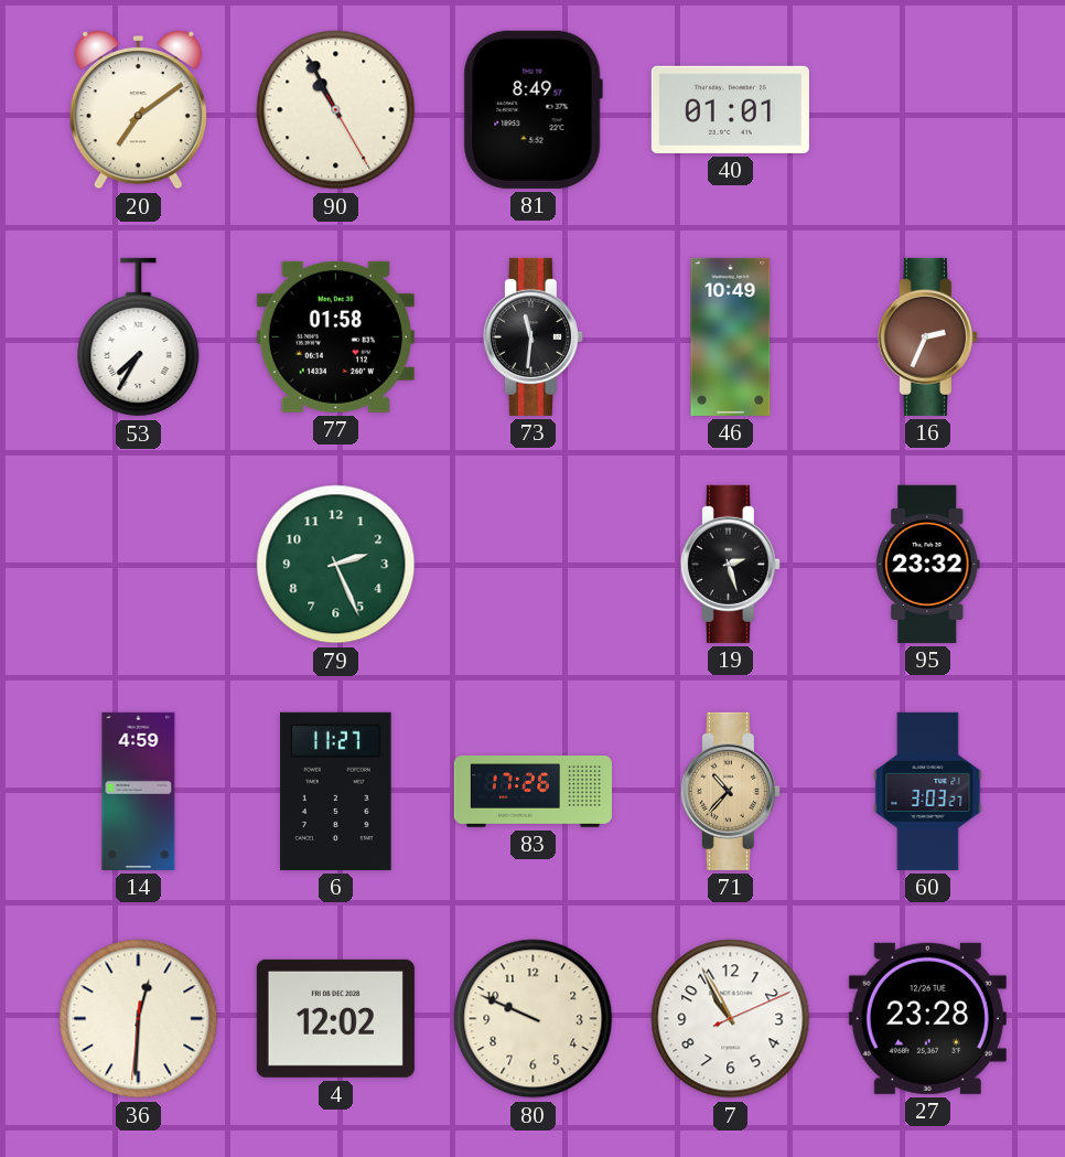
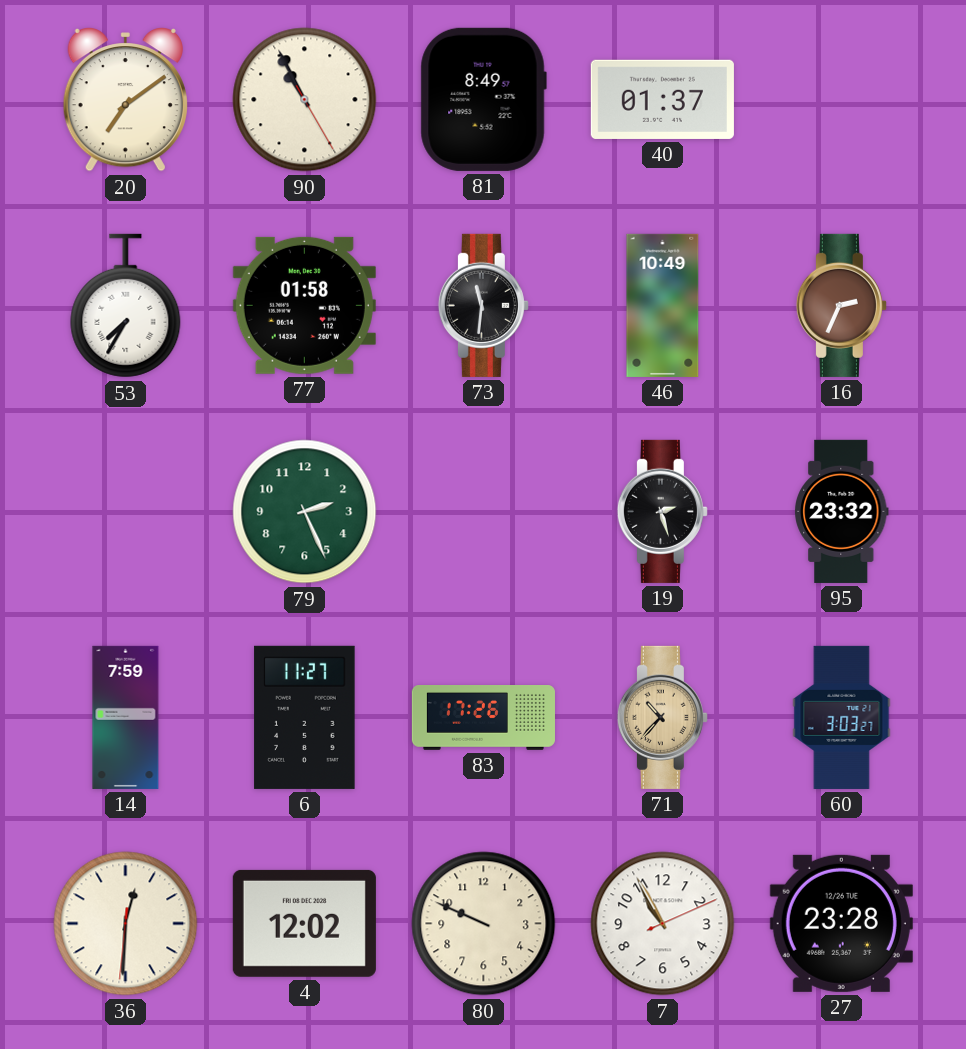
40: 01:01 -> 01:37
14: 4:59 -> 7:59
